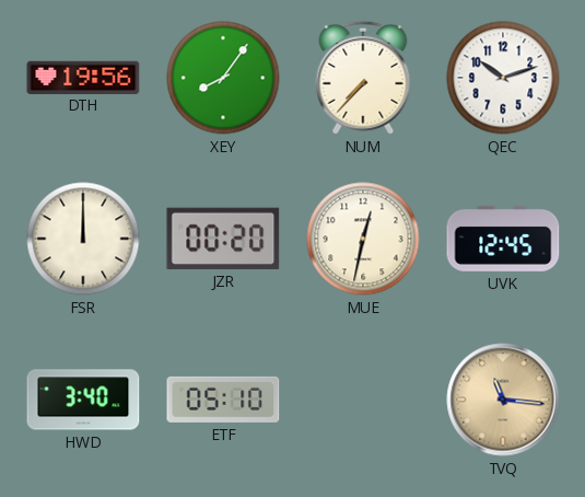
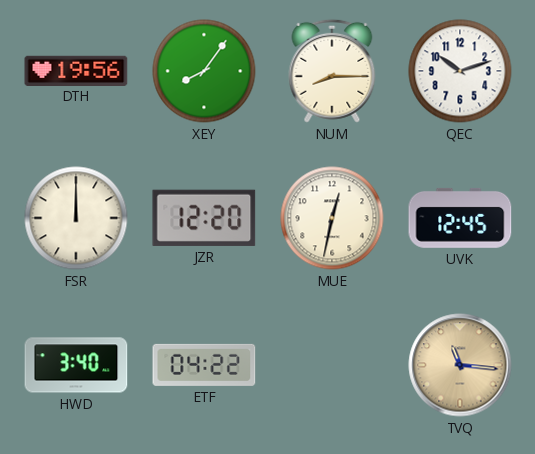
NUM: 7:37 -> 8:15
JZR: 00:20 -> 12:20
ETF: 05:10 -> 04:22
